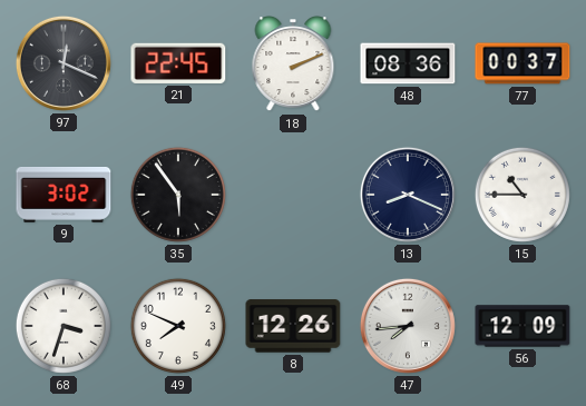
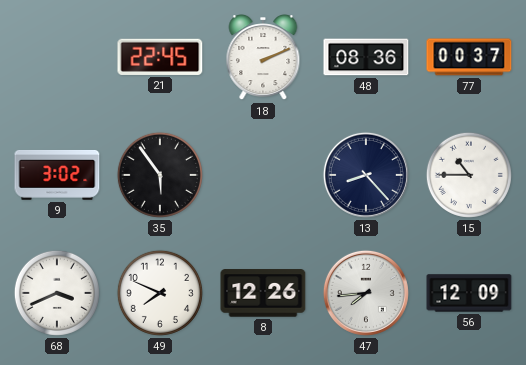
97: 12:19 -> none
13: 8:19 -> 8:23
68: 3:33 -> 3:41
